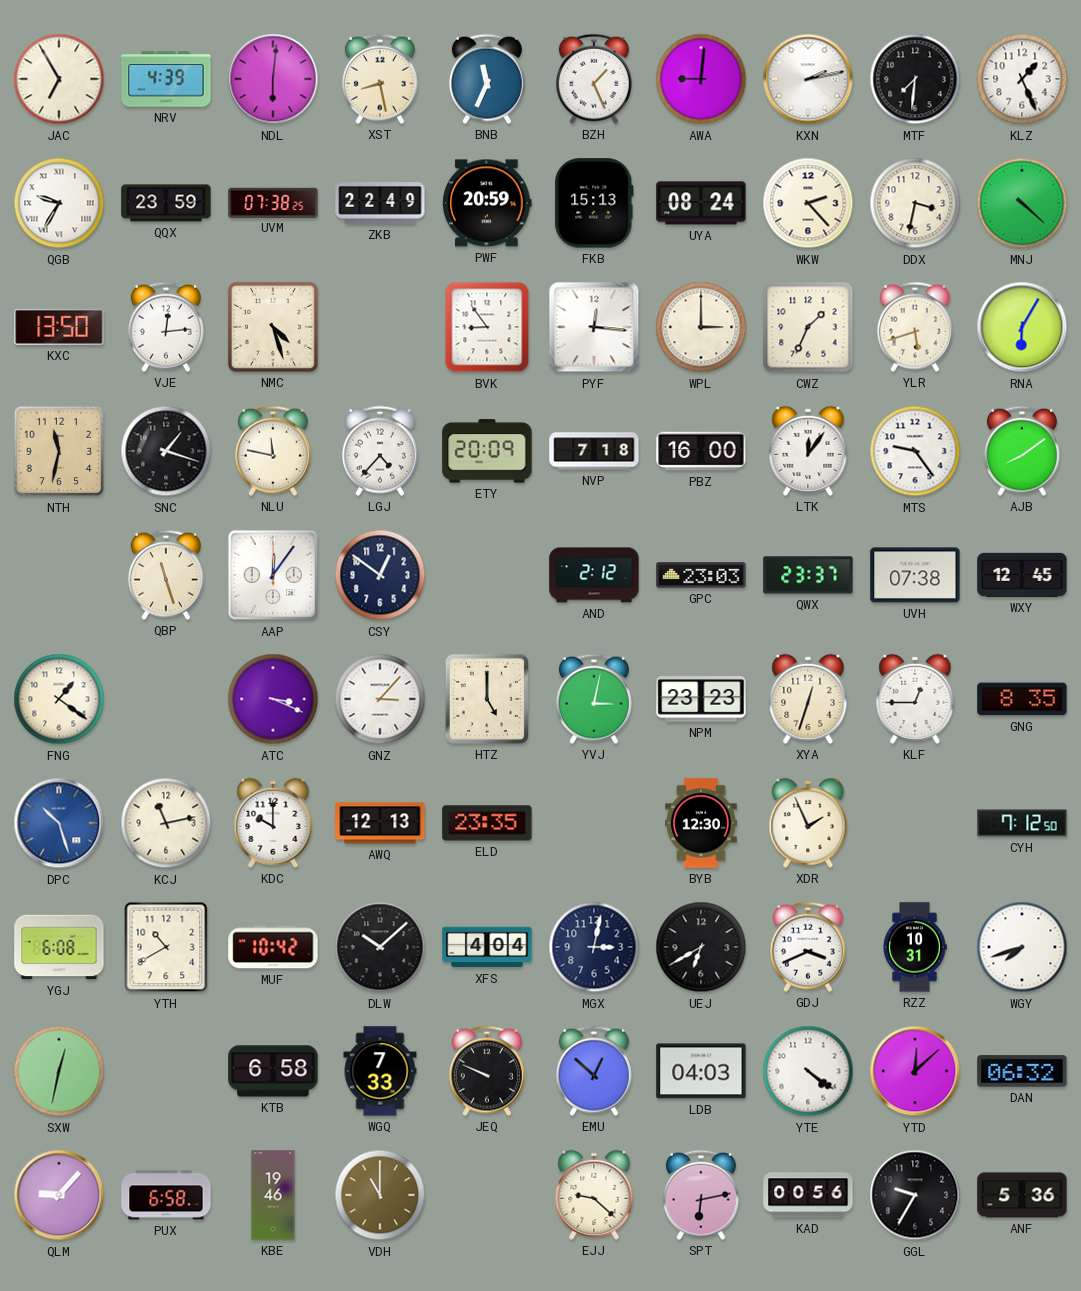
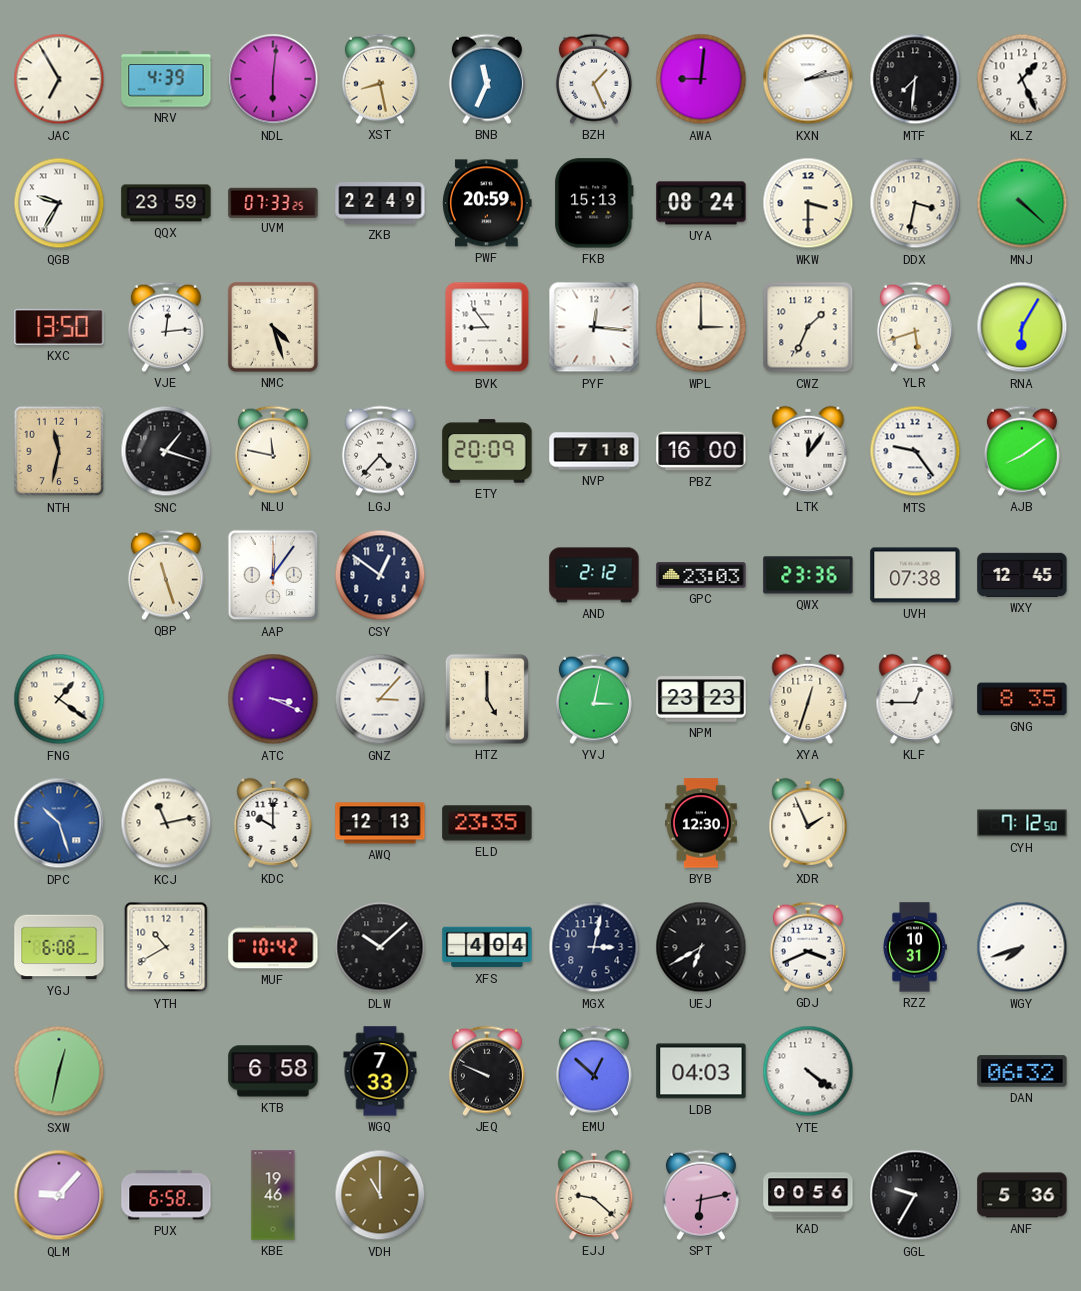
UVM: 07:38 -> 07:33
WKW: 2:23 -> 3:30
QWX: 23:37 -> 23:36
YTD: 12:08 -> none
